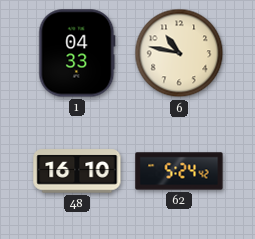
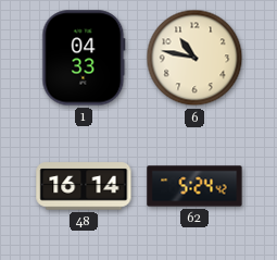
48: 16:10 -> 16:14
